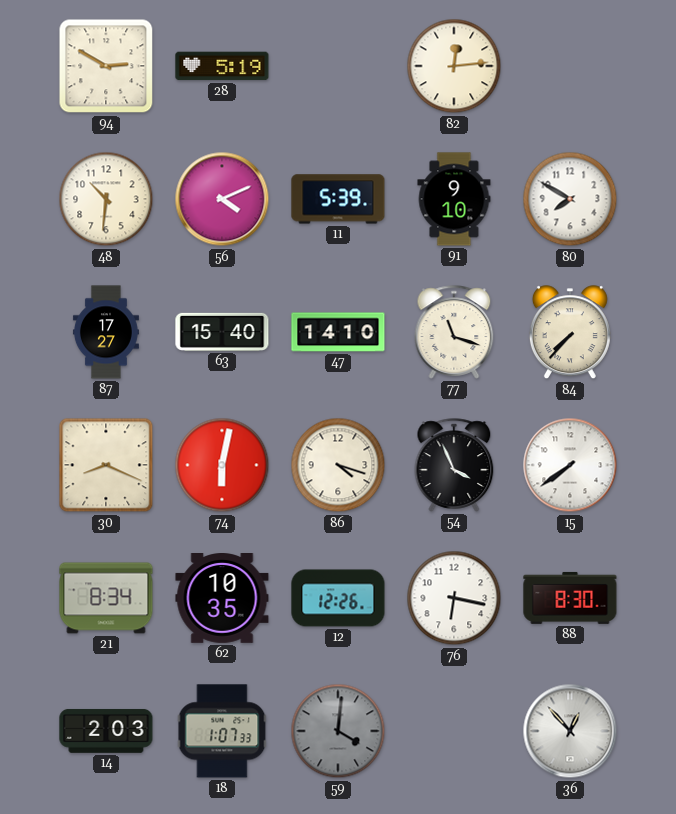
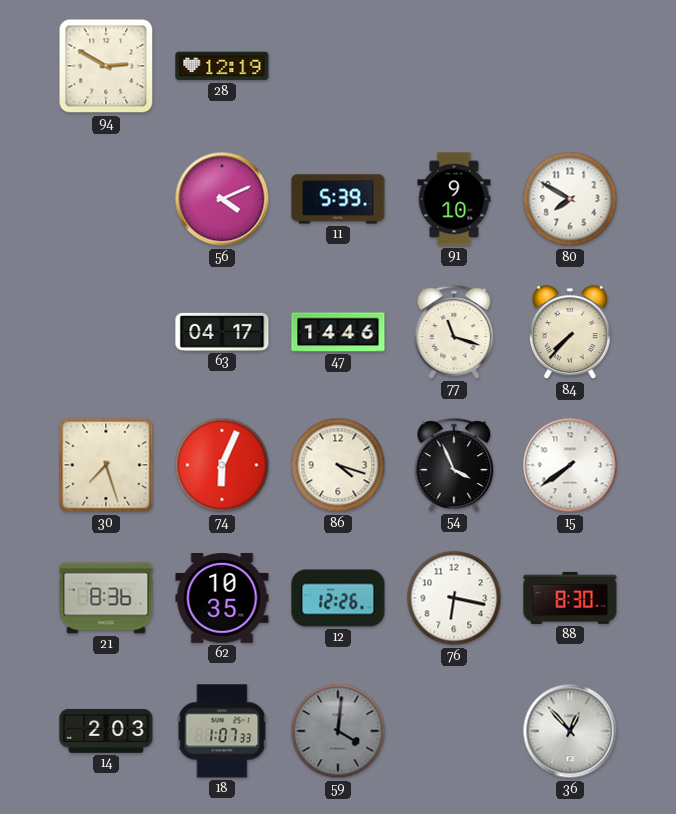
28: 5:19 -> 12:19
82: 12:14 -> none
48: 10:31 -> none
87: 17:27 -> none
63: 15:40 -> 04:17
47: 14:10 -> 14:46
30: 8:19 -> 7:27
74: 6:02 -> 6:04
21: 8:34 -> 8:36
